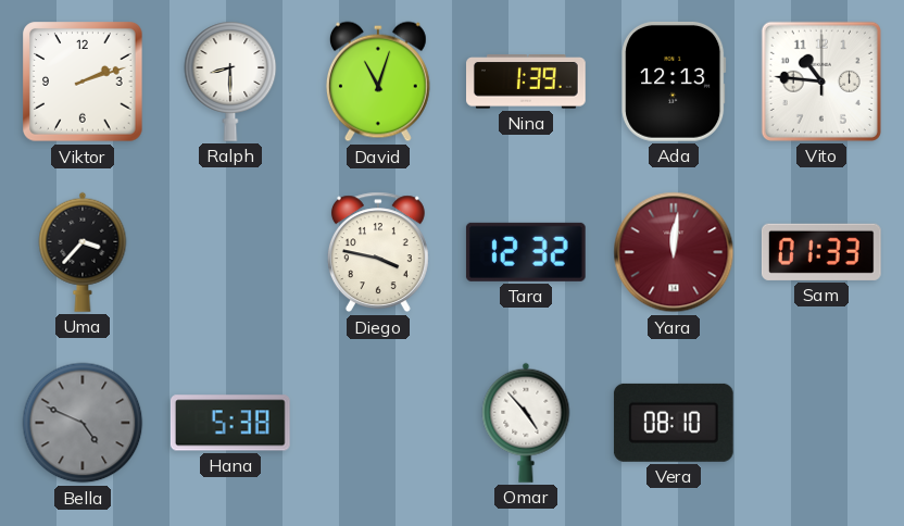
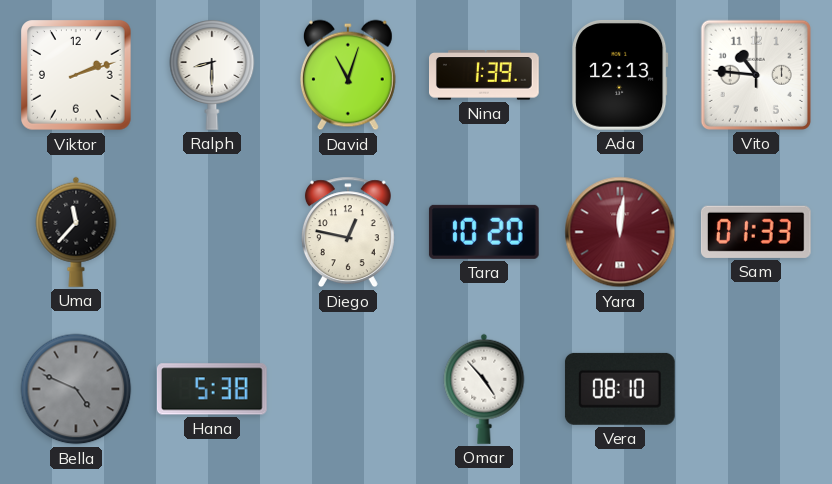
Uma: 3:37 -> 11:37
Diego: 3:47 -> 12:47
Tara: 12:32 -> 10:20
